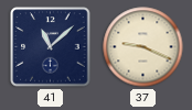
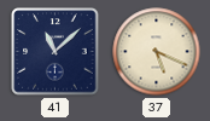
37: 9:19 -> 5:19
